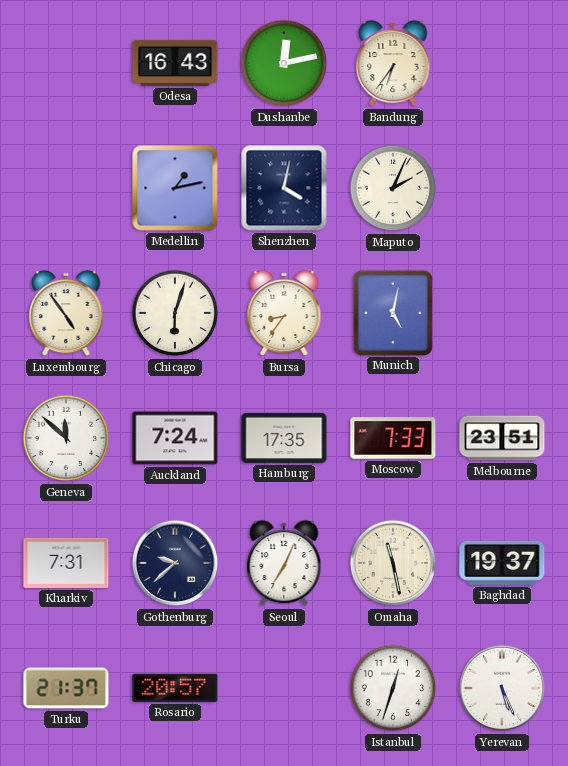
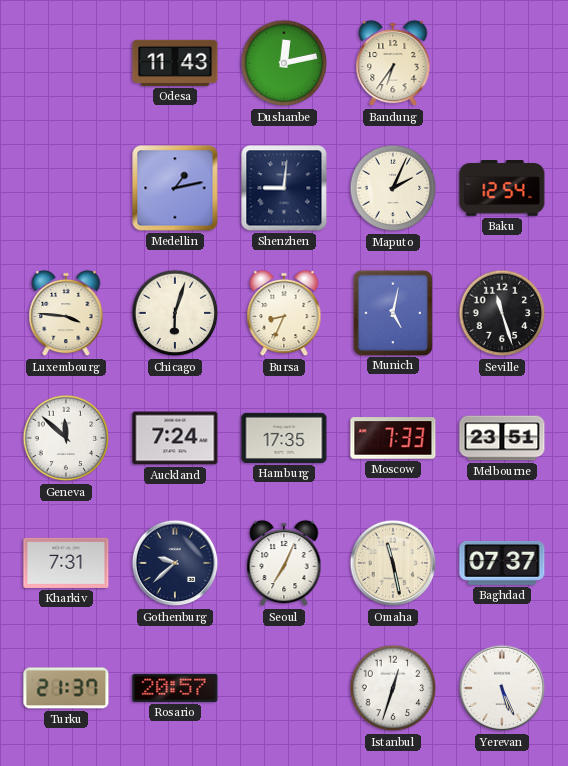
Odesa: 16:43 -> 11:43
Shenzhen: 4:02 -> 9:01
Baku: none -> 12:54
Luxembourg: 4:54 -> 3:46
Bursa: 8:36 -> 8:34
Seville: none -> 11:27
Baghdad: 19:37 -> 07:37
